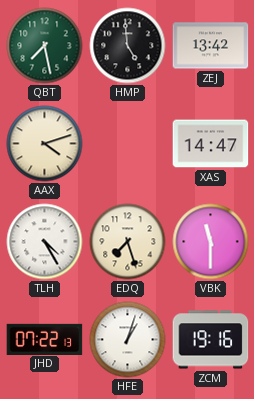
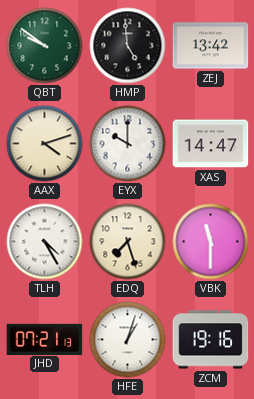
QBT: 7:28 -> 9:51
EYX: none -> 10:00
JHD: 07:22 -> 07:21
